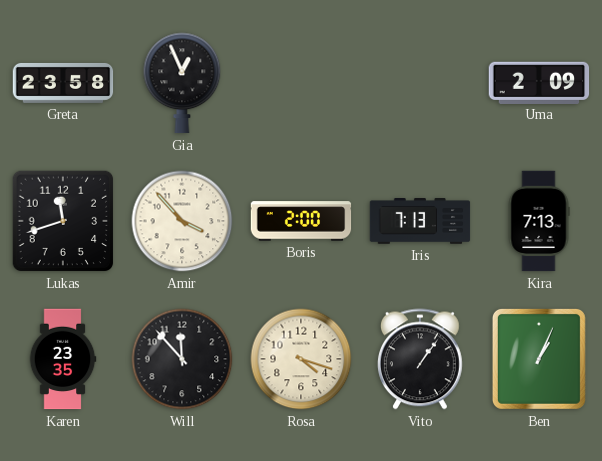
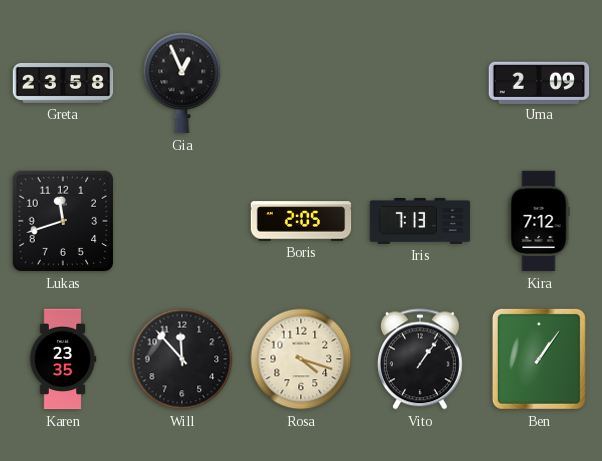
Amir: 3:53 -> none
Boris: 2:00 -> 2:05
Kira: 7:13 -> 7:12
Ben: 1:04 -> 1:06
